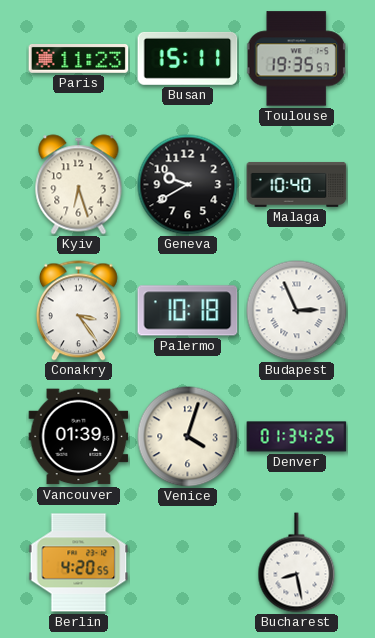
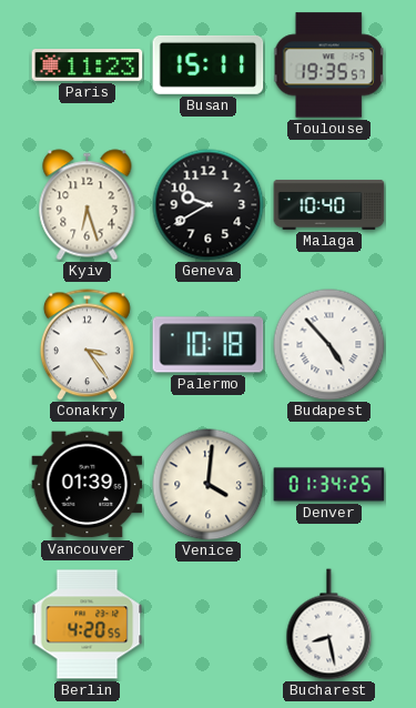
Budapest: 2:56 -> 4:53
Venice: 4:03 -> 4:01
